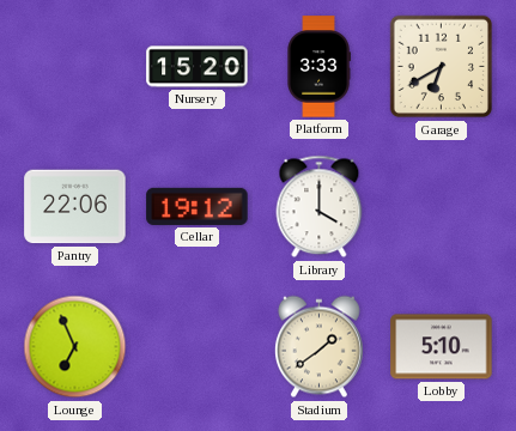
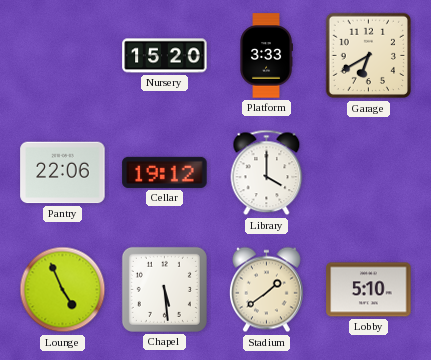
Lounge: 6:56 -> 4:56
Chapel: none -> 5:29
